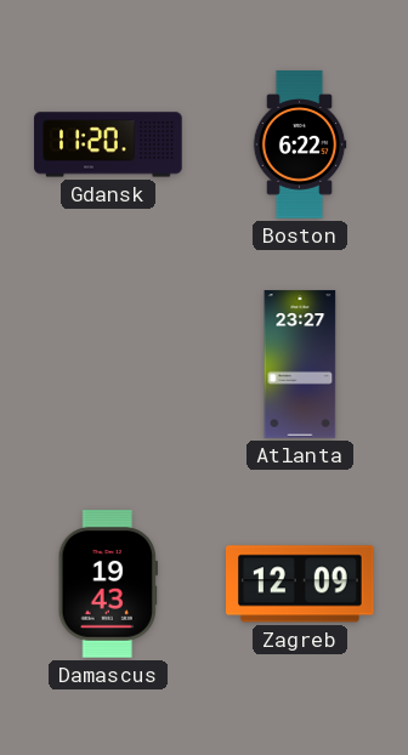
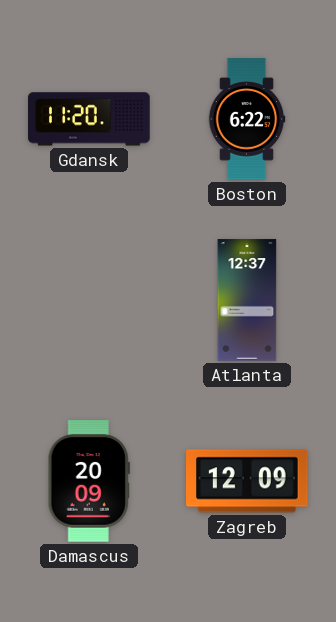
Atlanta: 23:27 -> 12:37
Damascus: 19:43 -> 20:09
